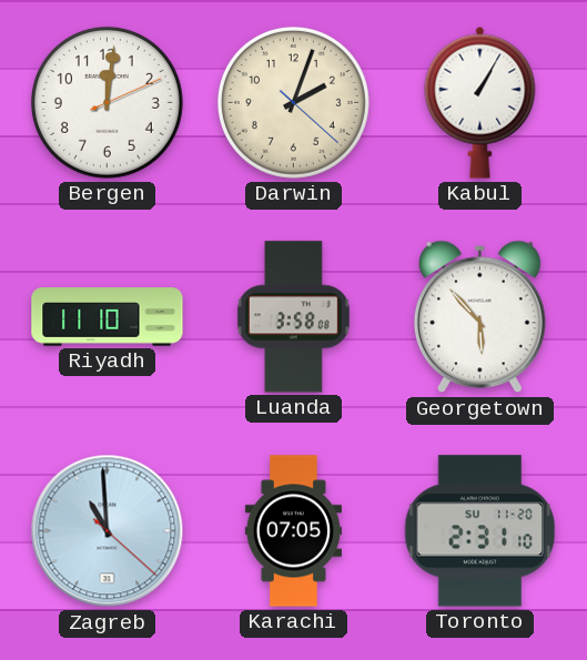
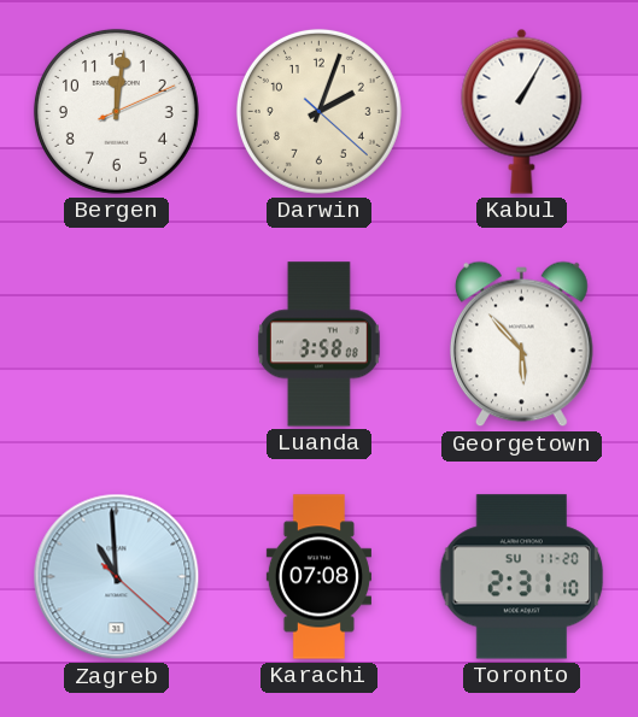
Riyadh: 11:10 -> none
Karachi: 07:05 -> 07:08
